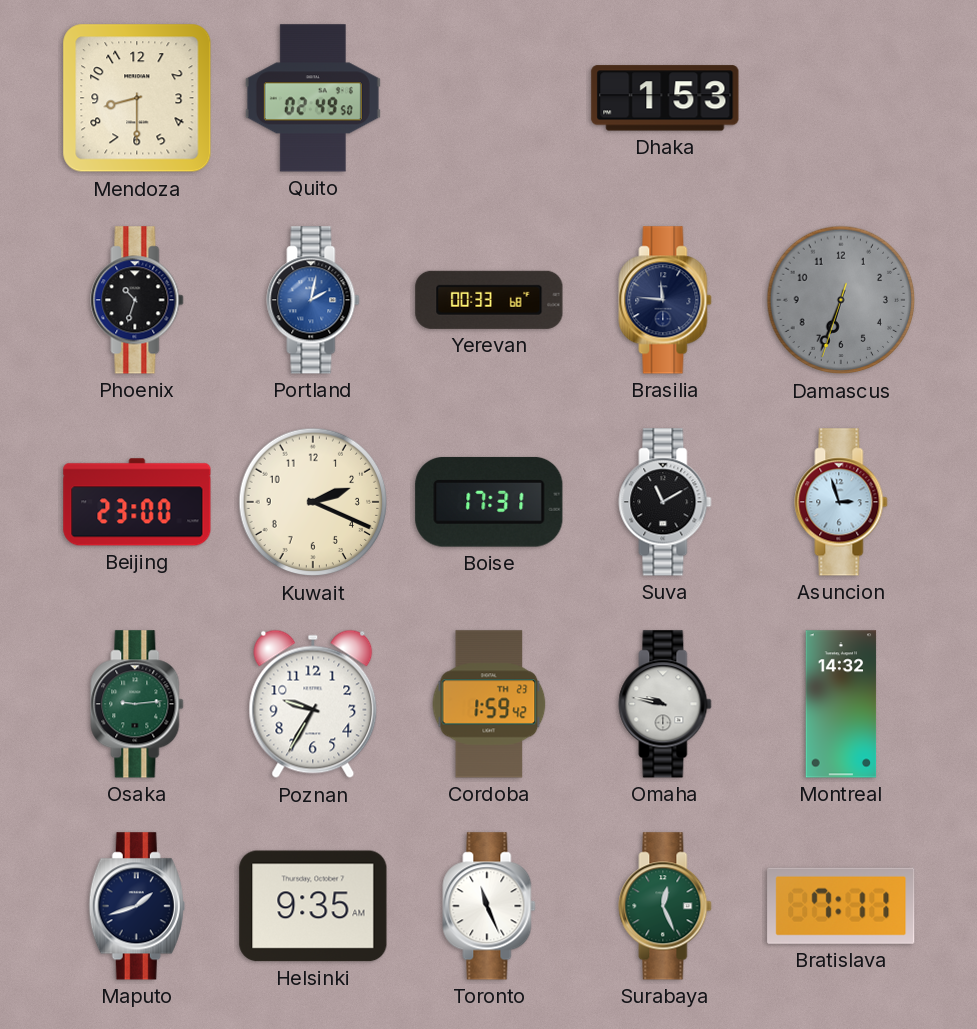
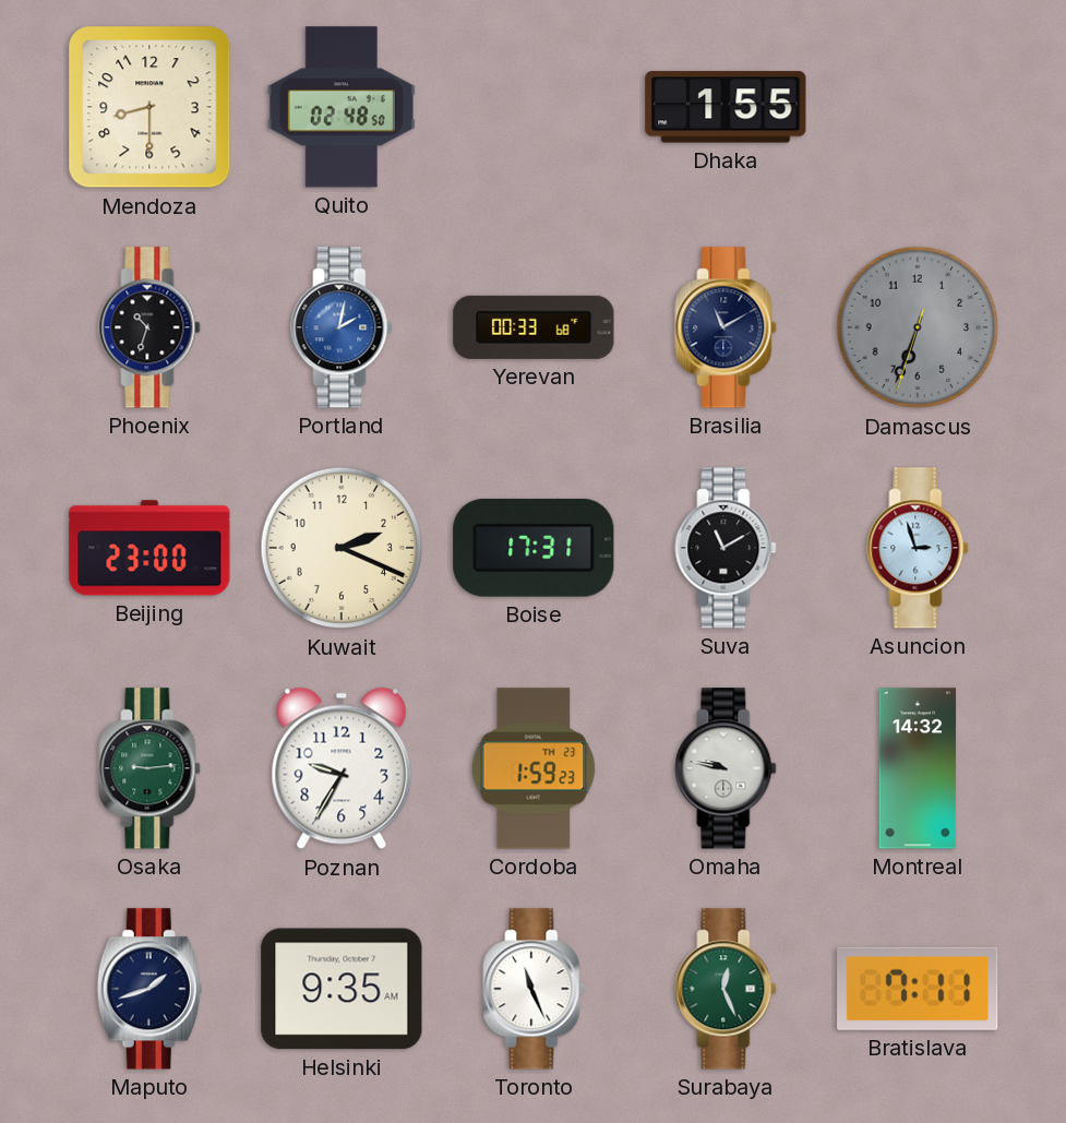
Quito: 02:49 -> 02:48
Dhaka: 1:53 -> 1:55
Brasilia: 11:46 -> 11:10
Cordoba: 1:59:42 -> 1:59:23
